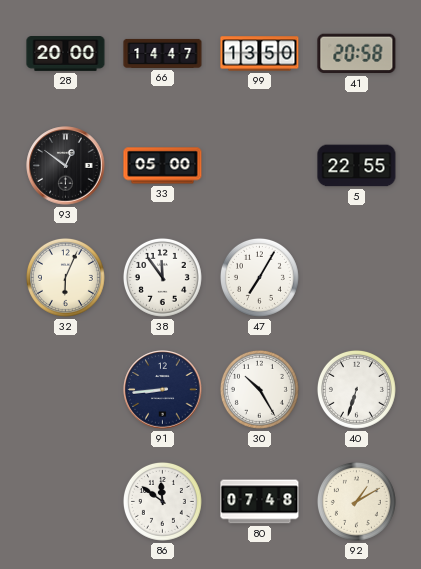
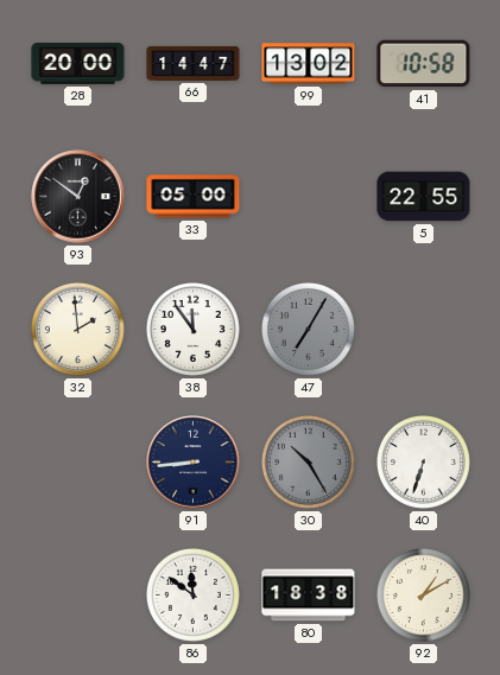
99: 13:50 -> 13:02
41: 20:58 -> 10:58
32: 6:04 -> 1:59
47 dial: white -> grey
30 dial: white -> grey
80: 07:48 -> 18:38
